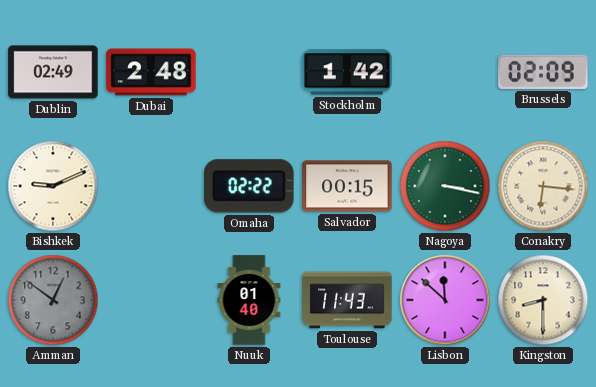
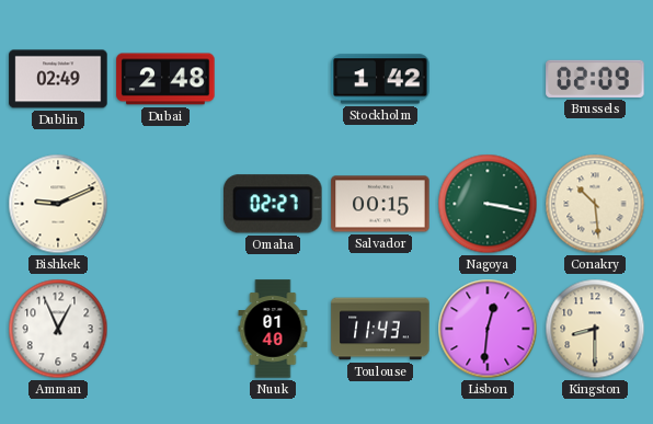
Omaha: 02:22 -> 02:27
Conakry: 6:16 -> 10:29
Amman: 12:51 -> 12:56
Amman dial: grey -> white
Lisbon: 11:52 -> 12:31
